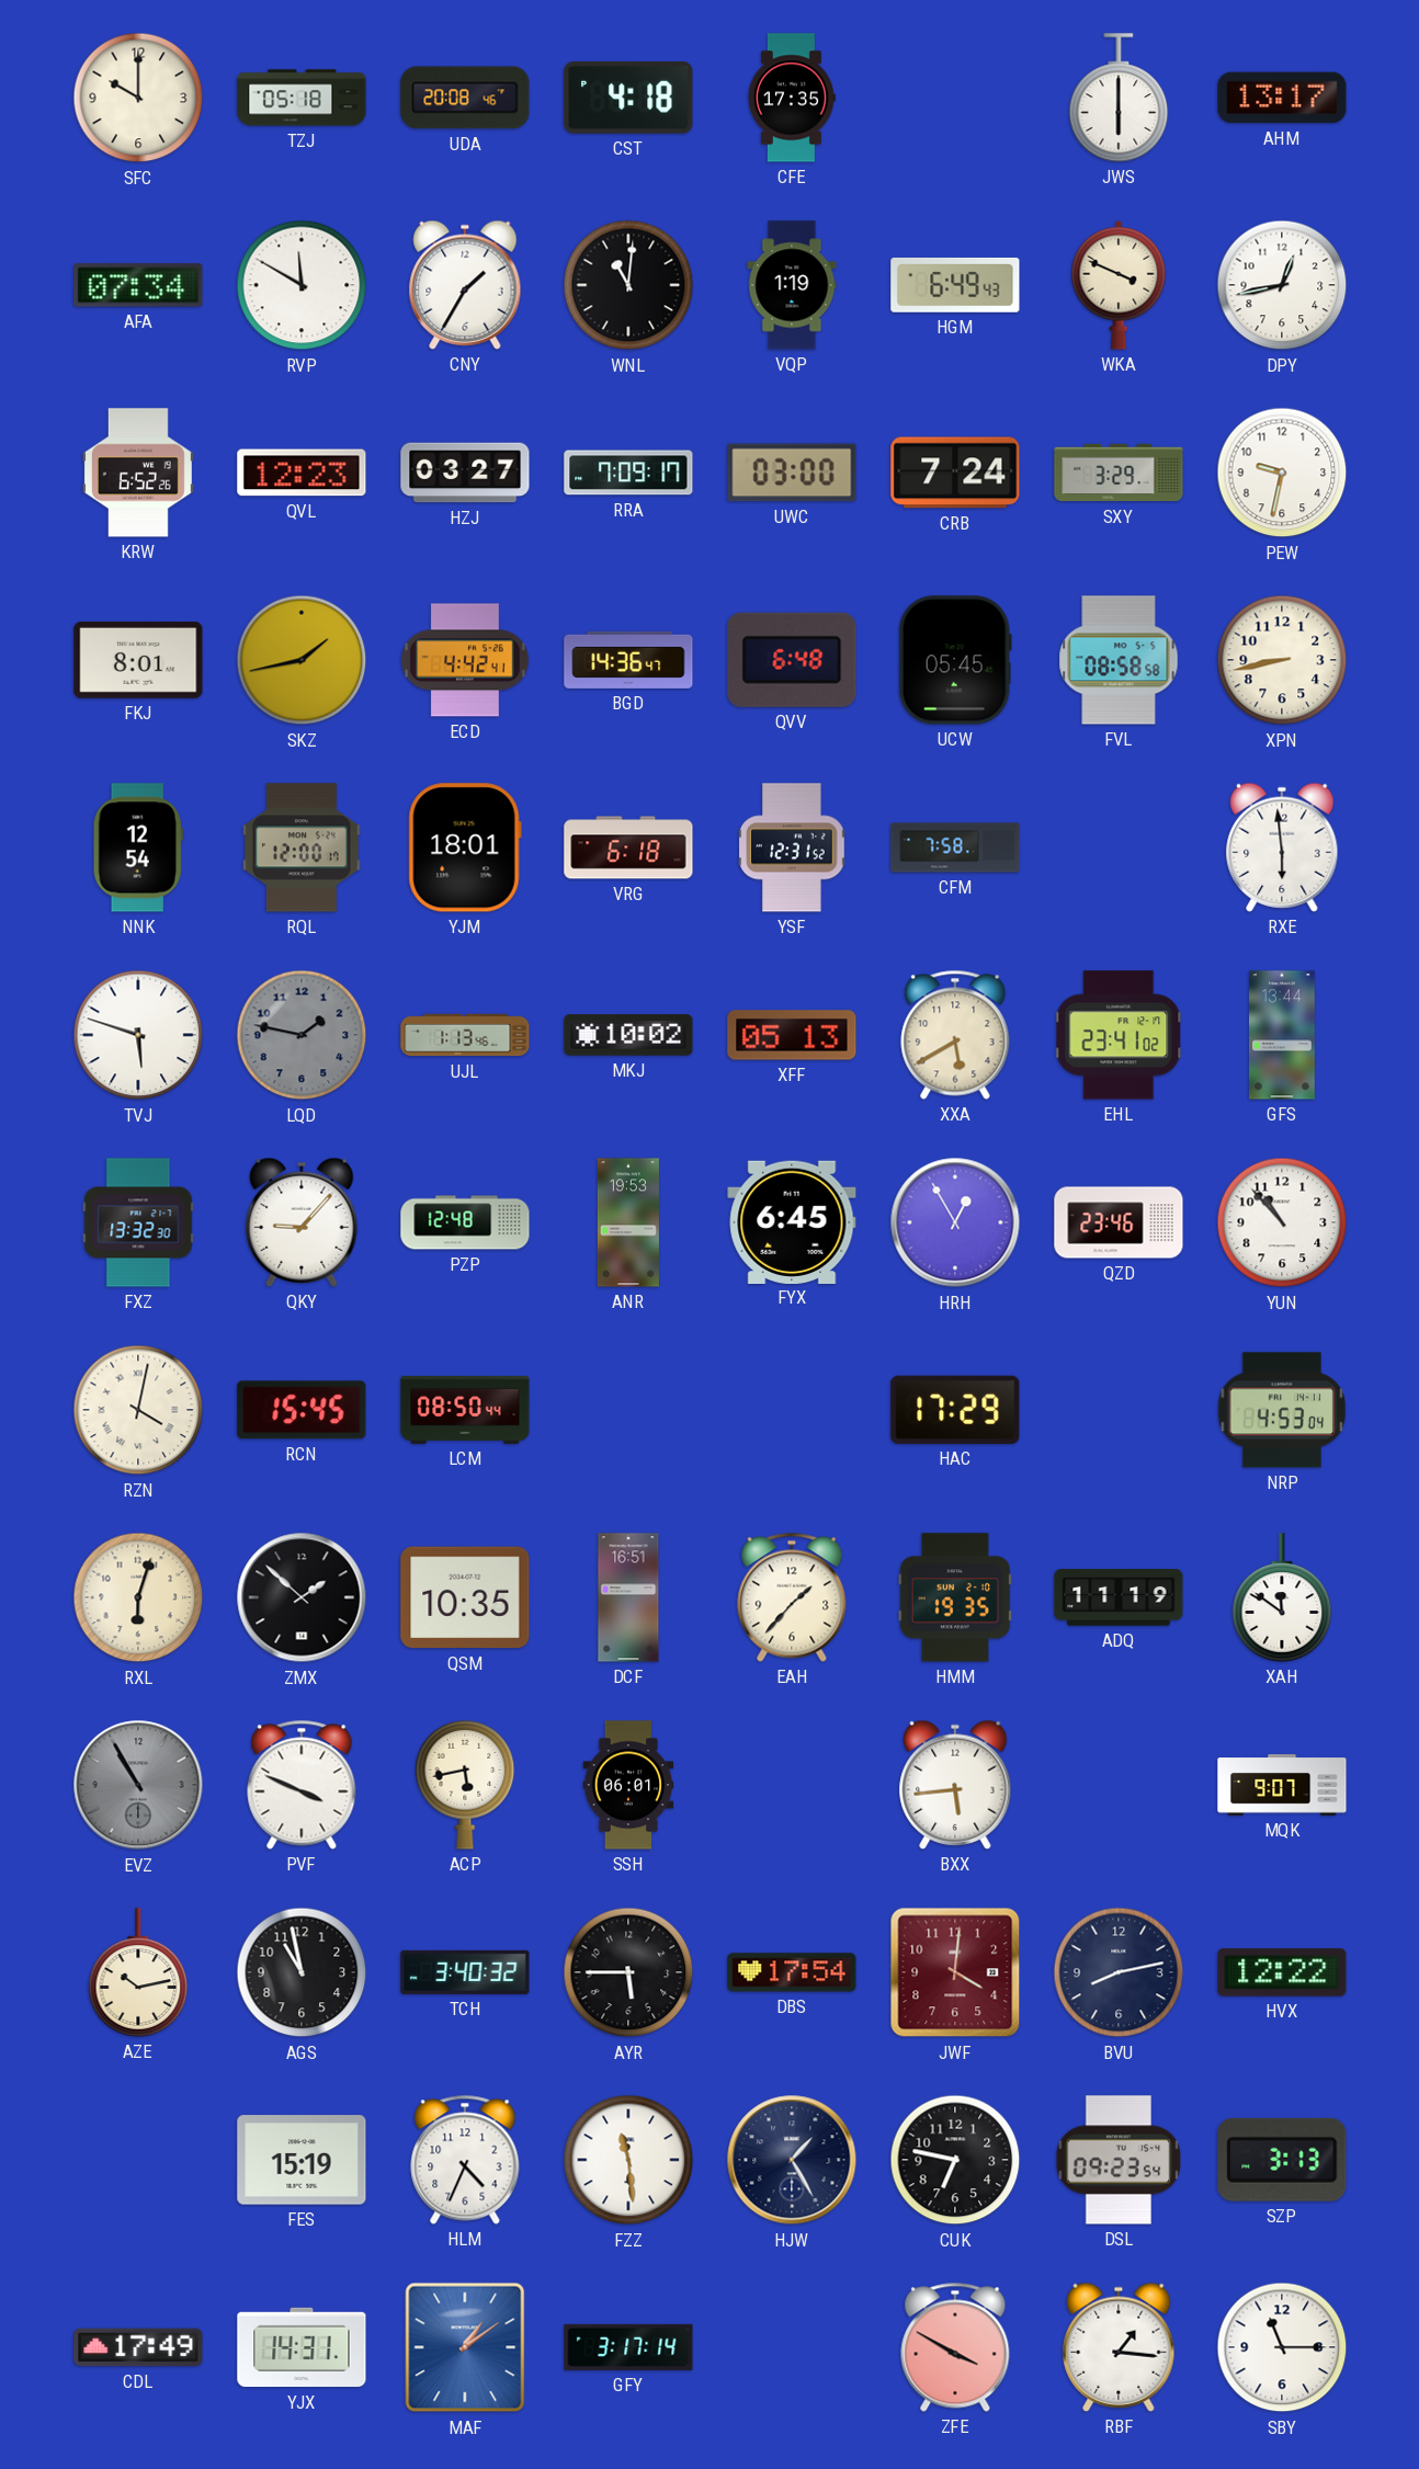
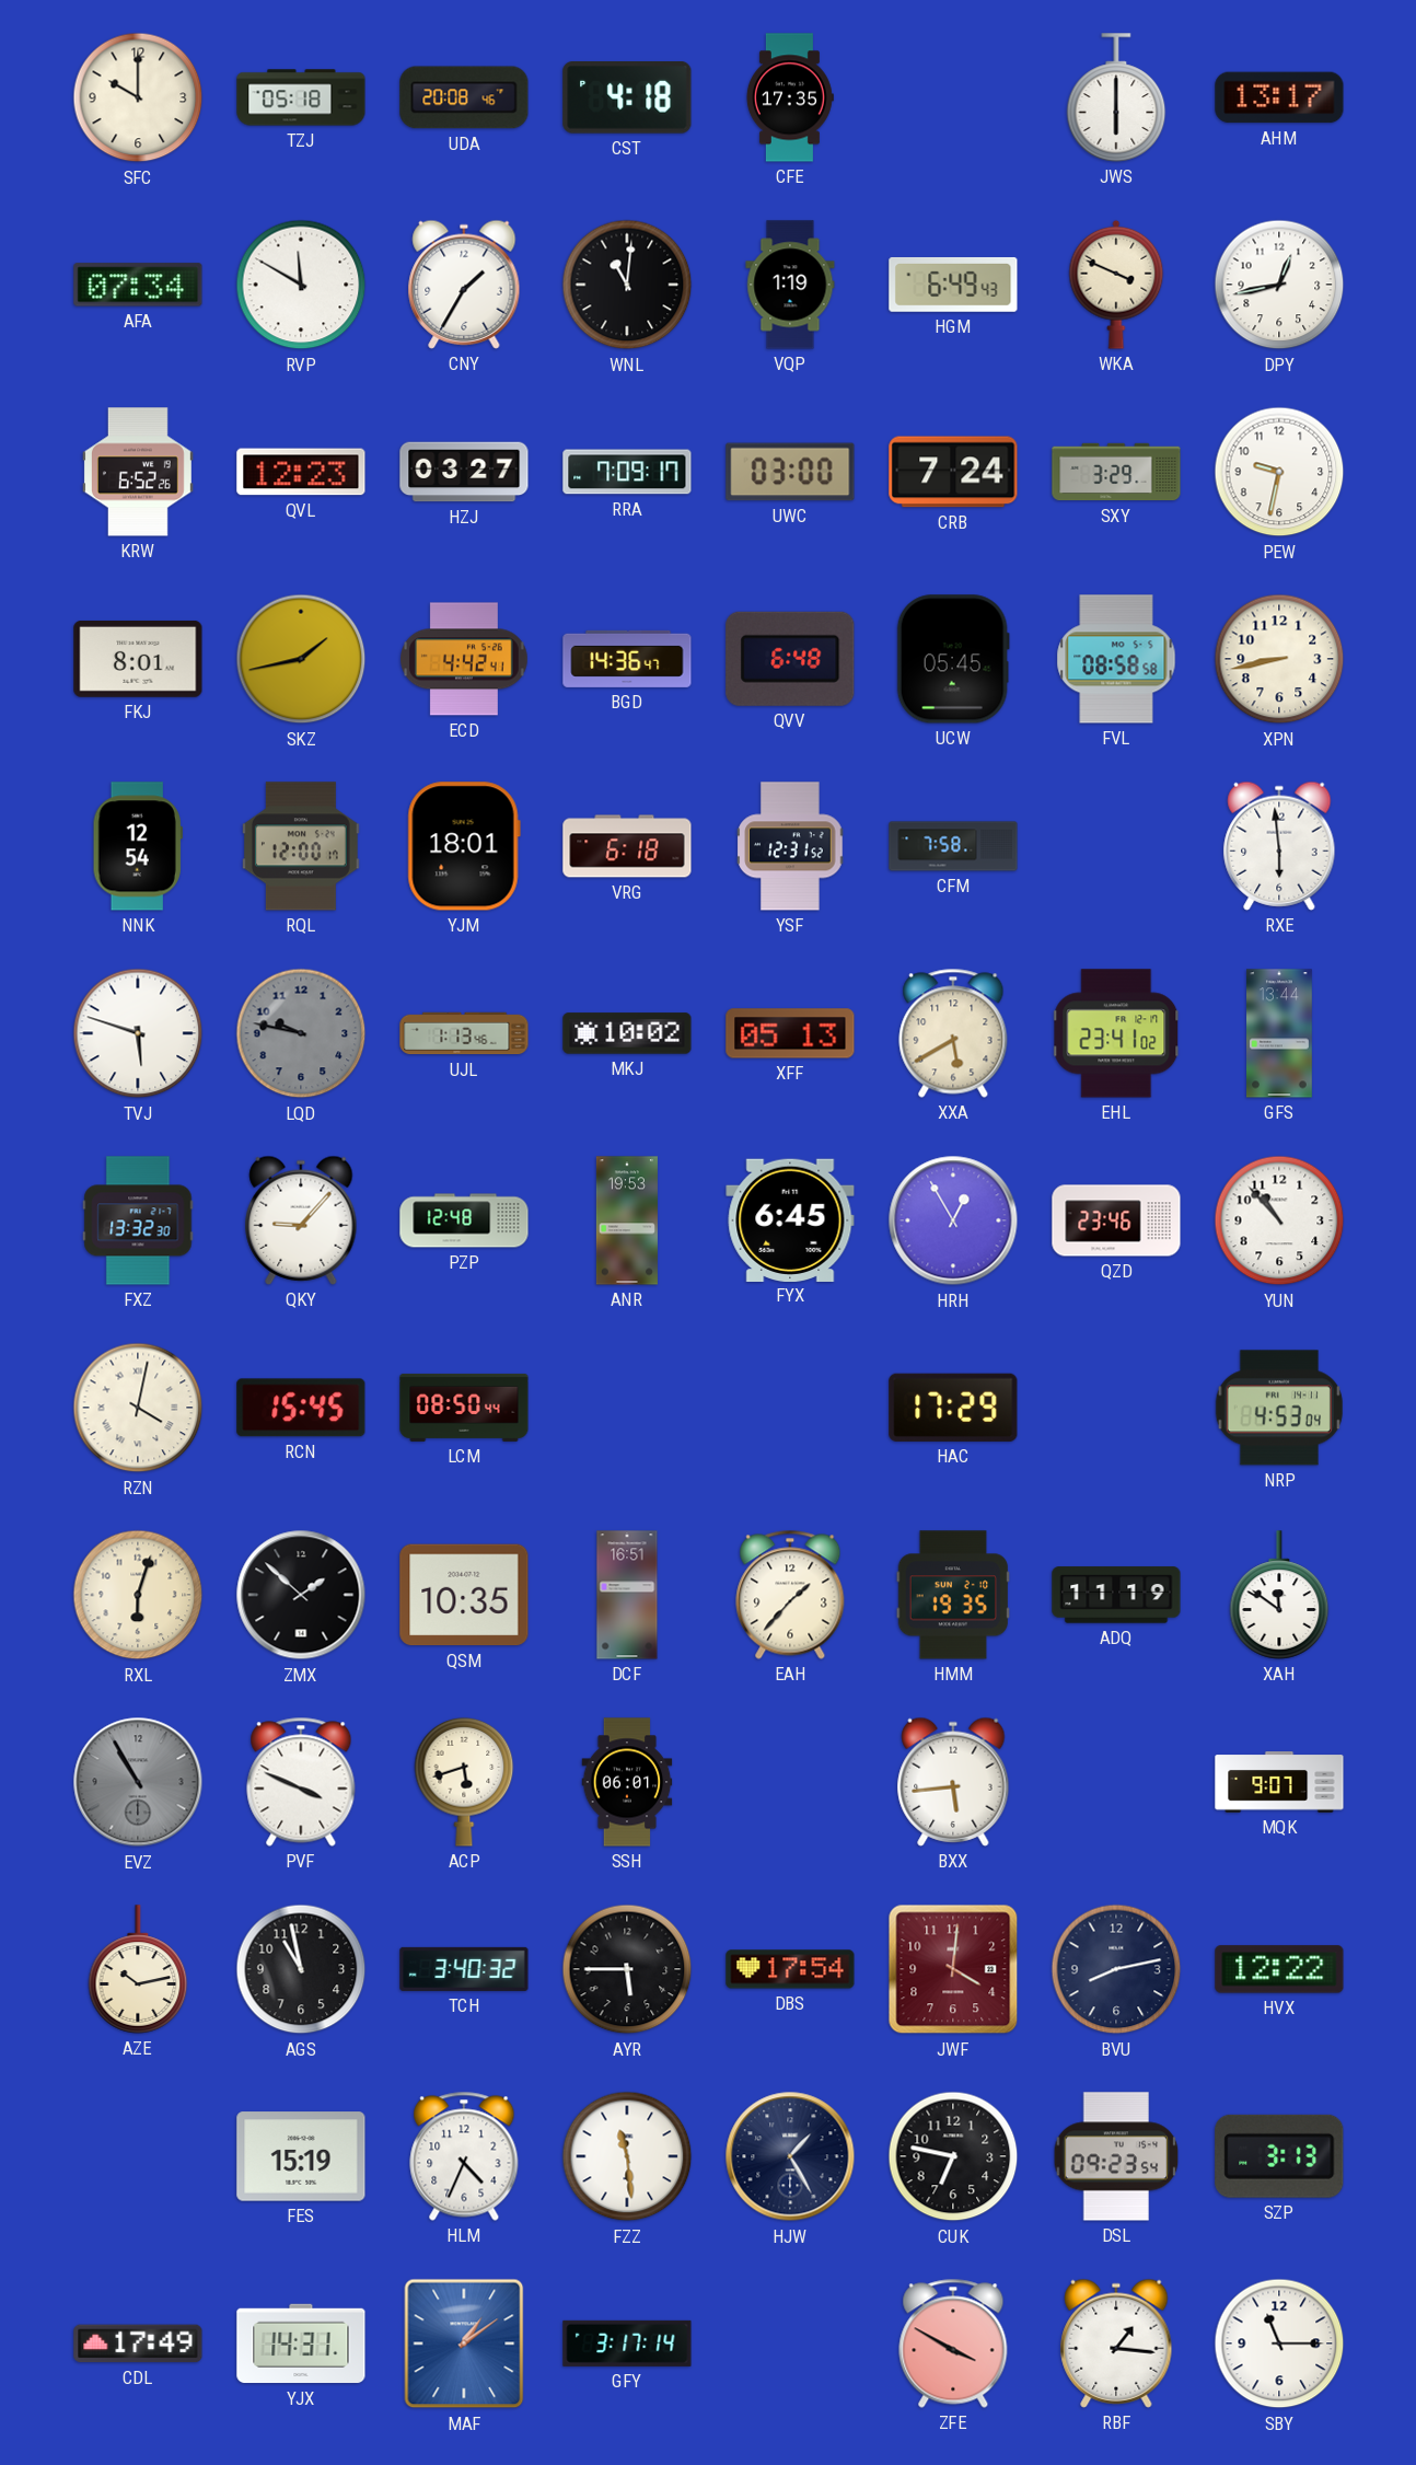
LQD: 1:47 -> 9:47
ACP: 5:43 -> 5:42
